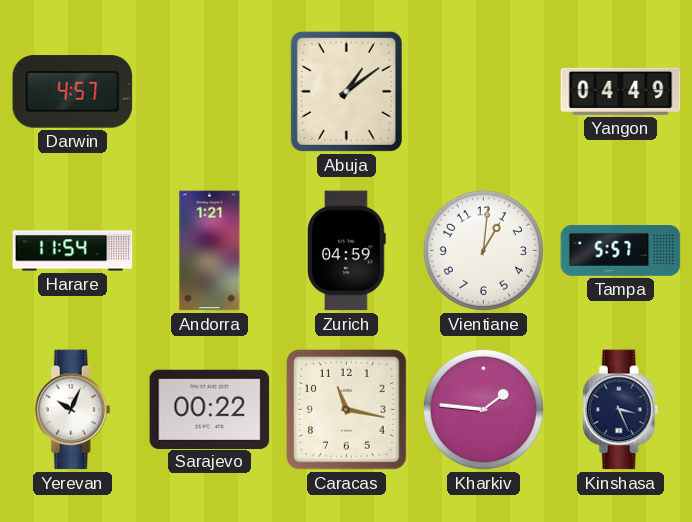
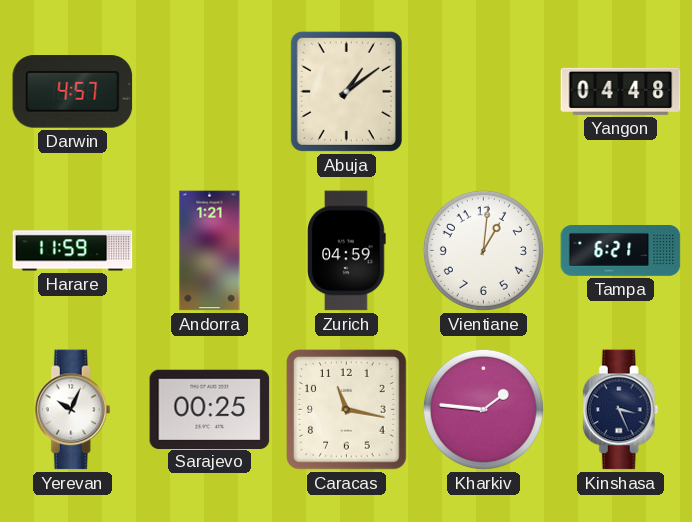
Yangon: 04:49 -> 04:48
Harare: 11:54 -> 11:59
Tampa: 5:57 -> 6:21
Sarajevo: 00:22 -> 00:25
